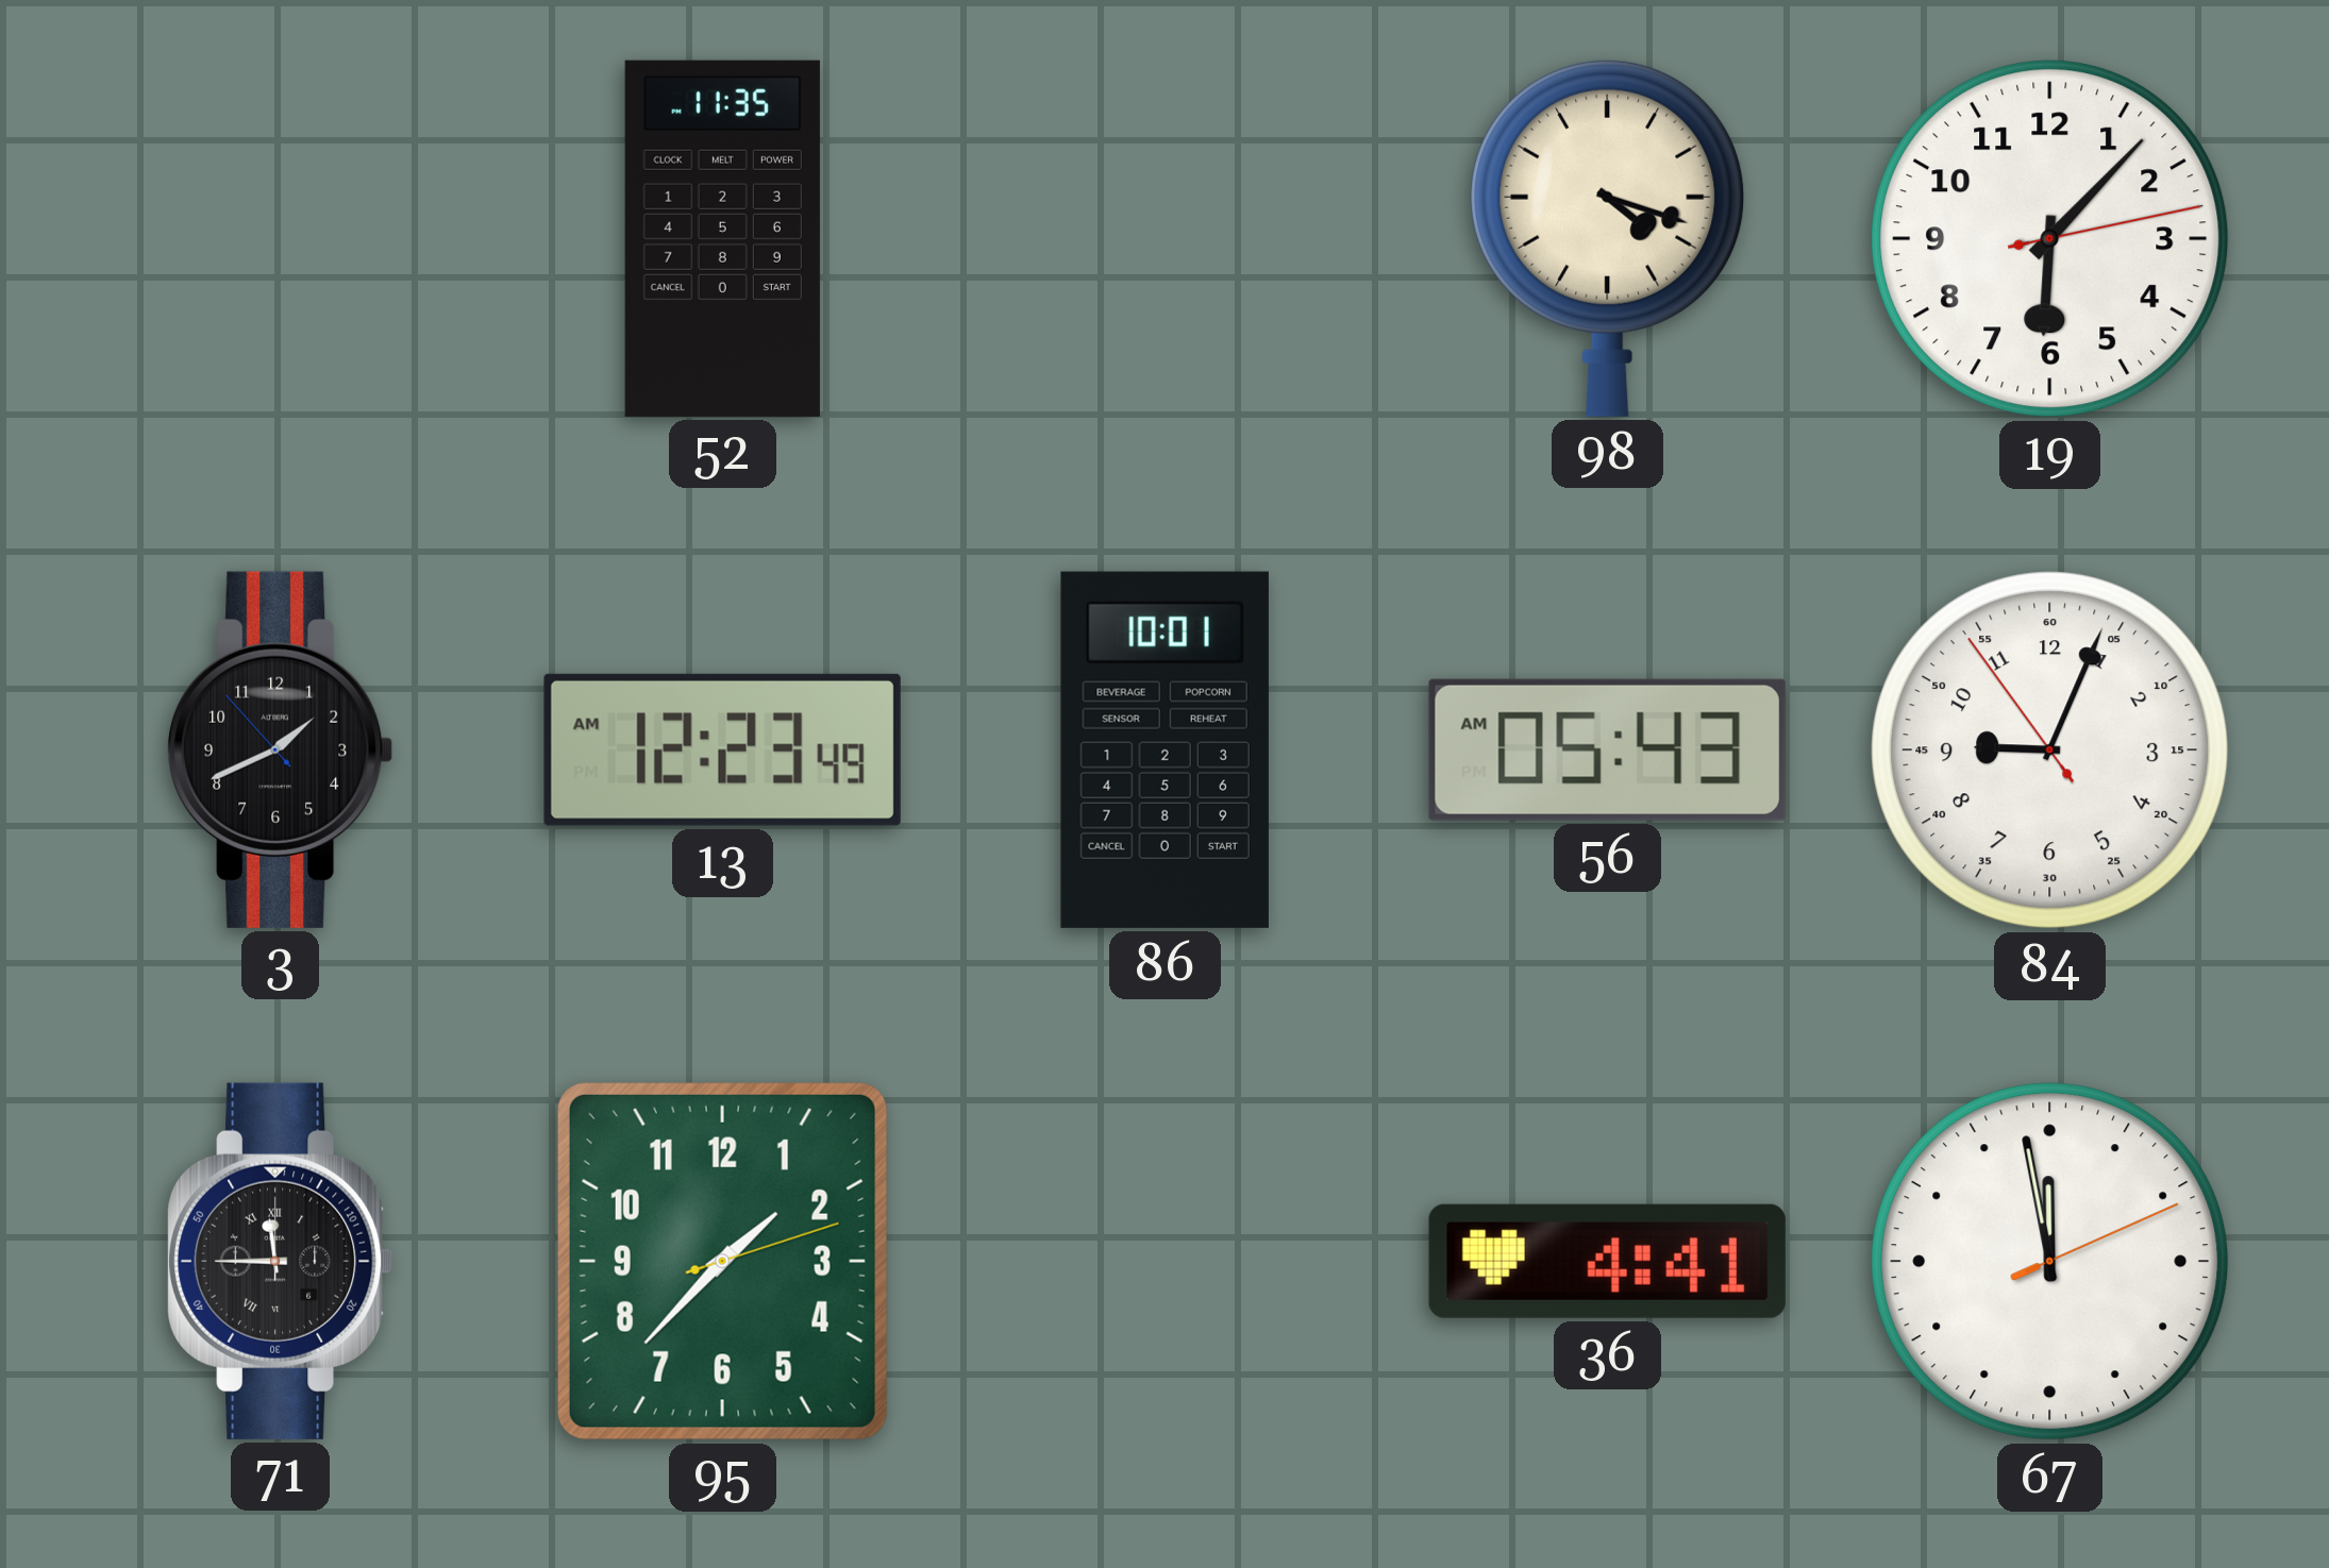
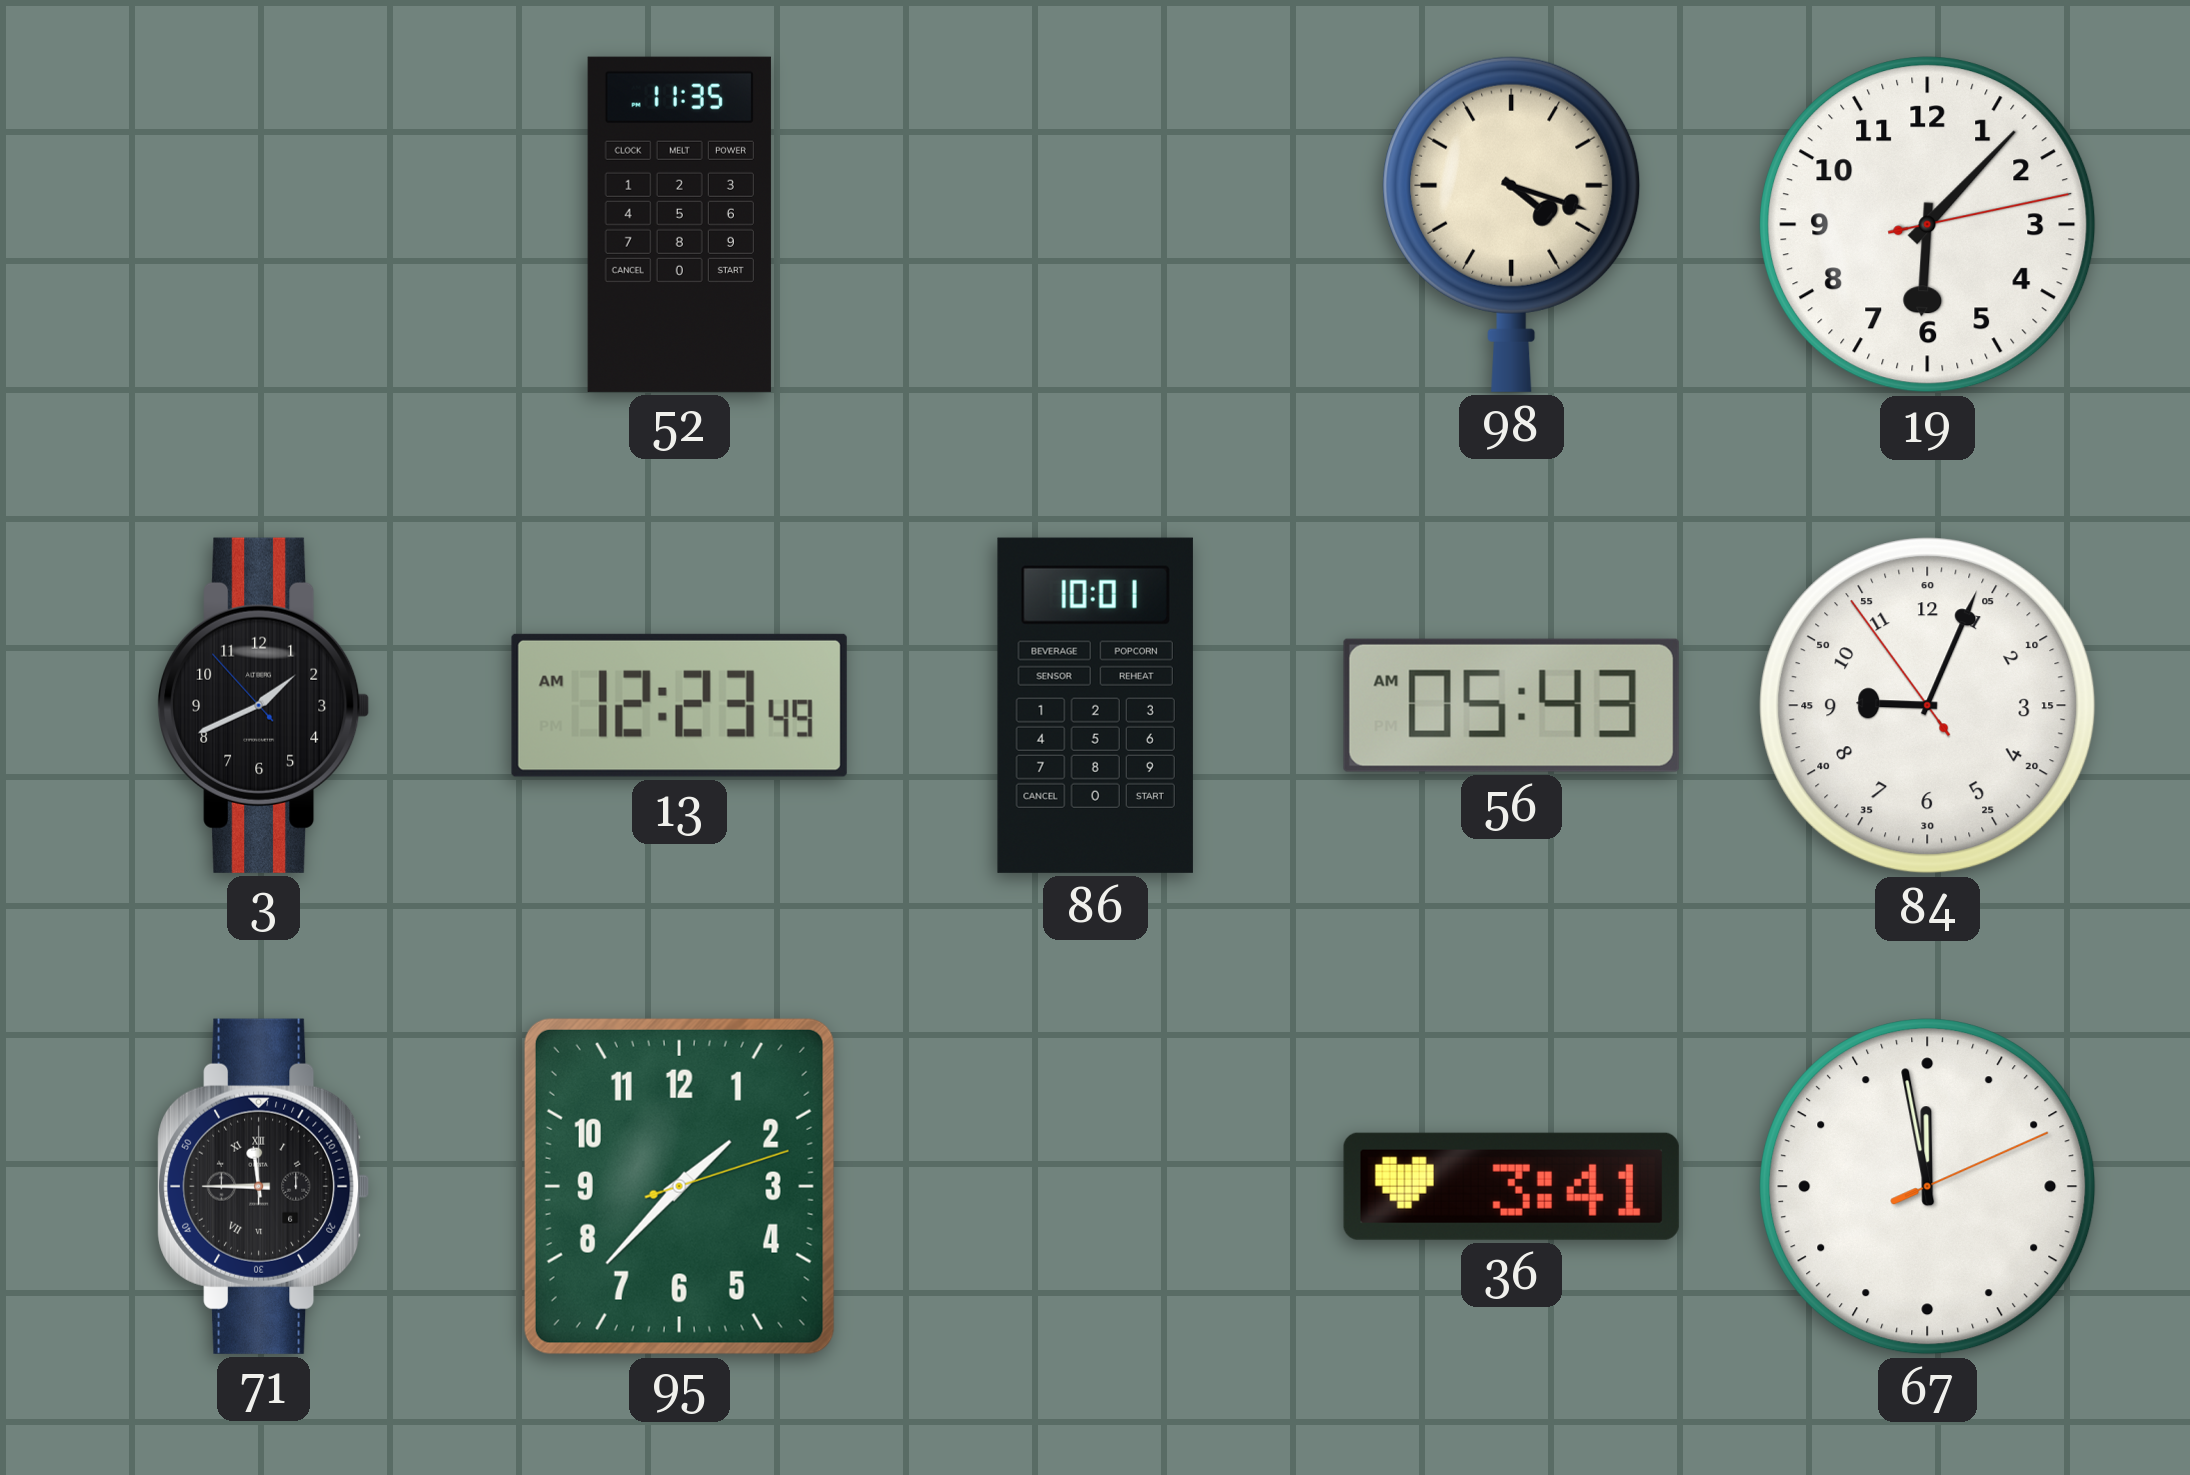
36: 4:41 -> 3:41
